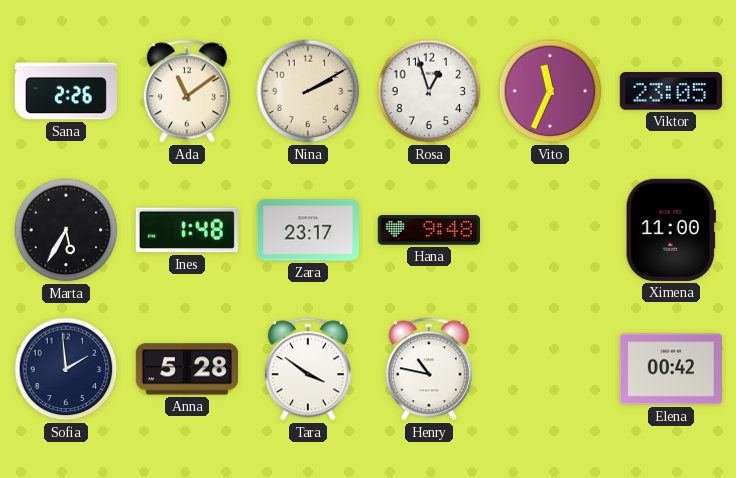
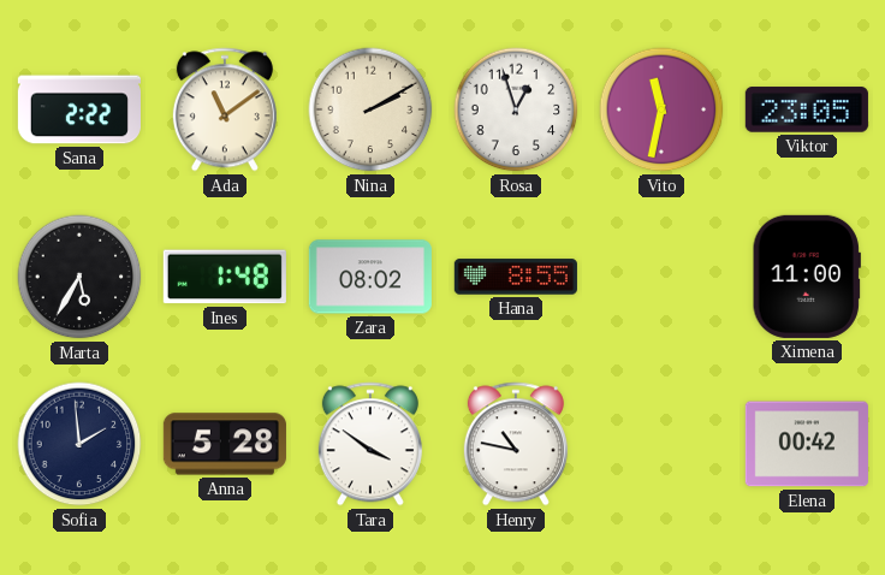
Sana: 2:26 -> 2:22
Vito: 11:34 -> 11:32
Zara: 23:17 -> 08:02
Hana: 9:48 -> 8:55
